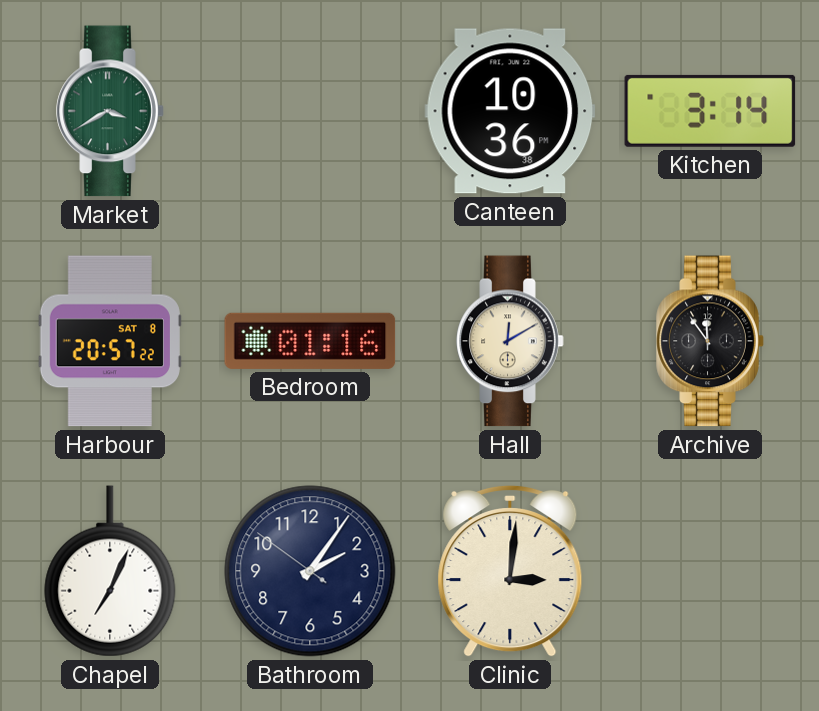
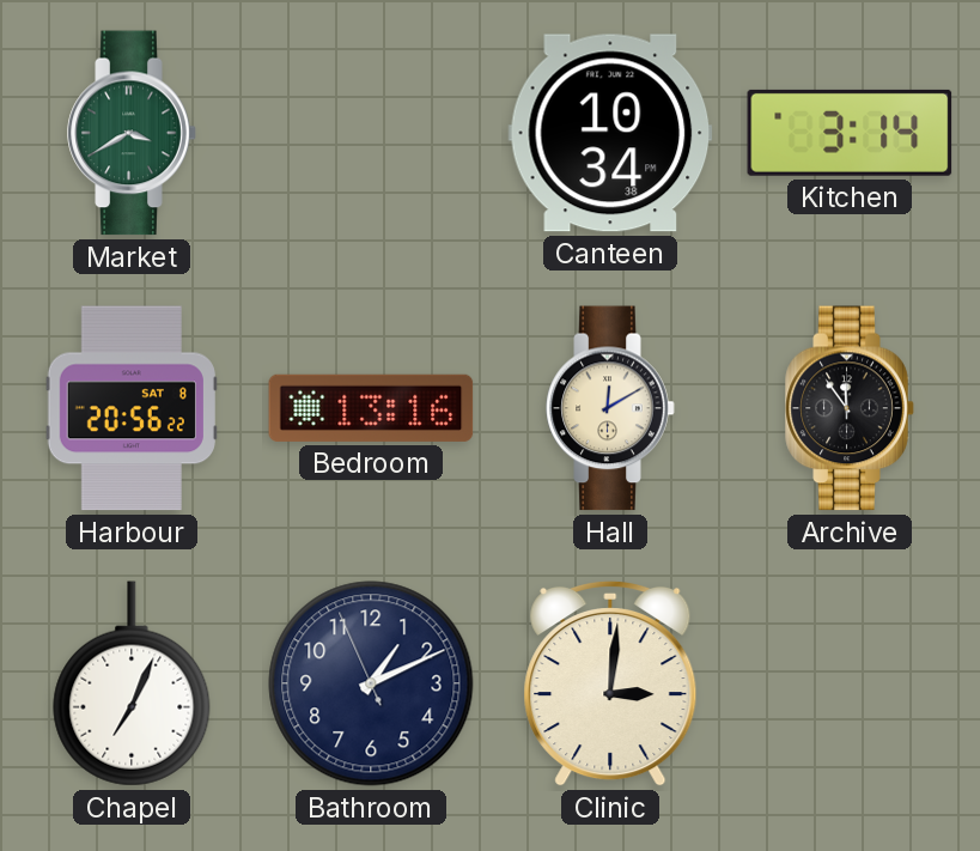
Canteen: 10:36 -> 10:34
Harbour: 20:57 -> 20:56
Bedroom: 01:16 -> 13:16
Bathroom: 2:05 -> 1:10
